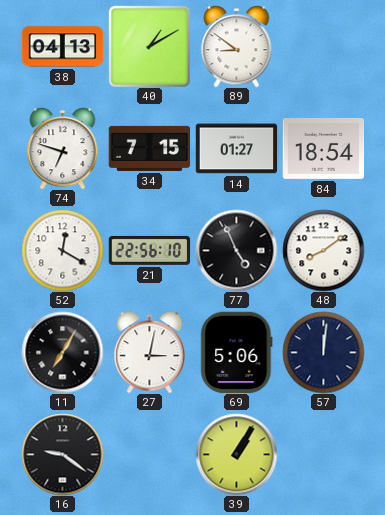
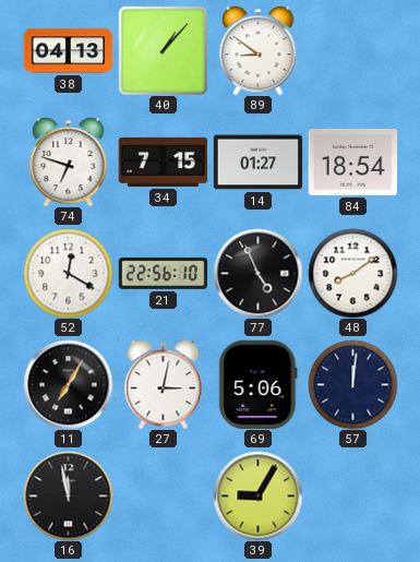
40: 1:10 -> 1:07
16: 9:21 -> 11:58
39: 1:05 -> 9:05
